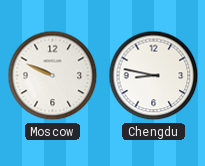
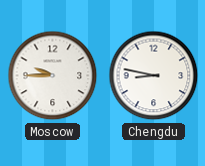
Moscow: 9:49 -> 9:45
